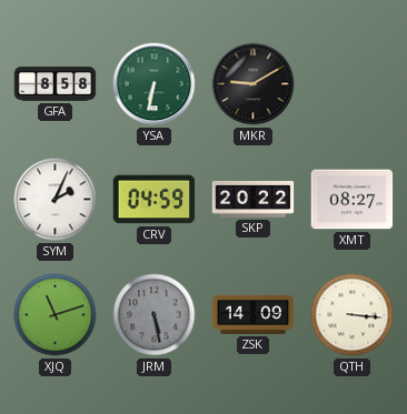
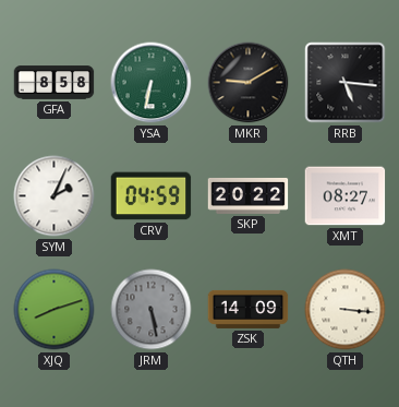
RRB: none -> 5:16
XJQ: 11:12 -> 8:12
